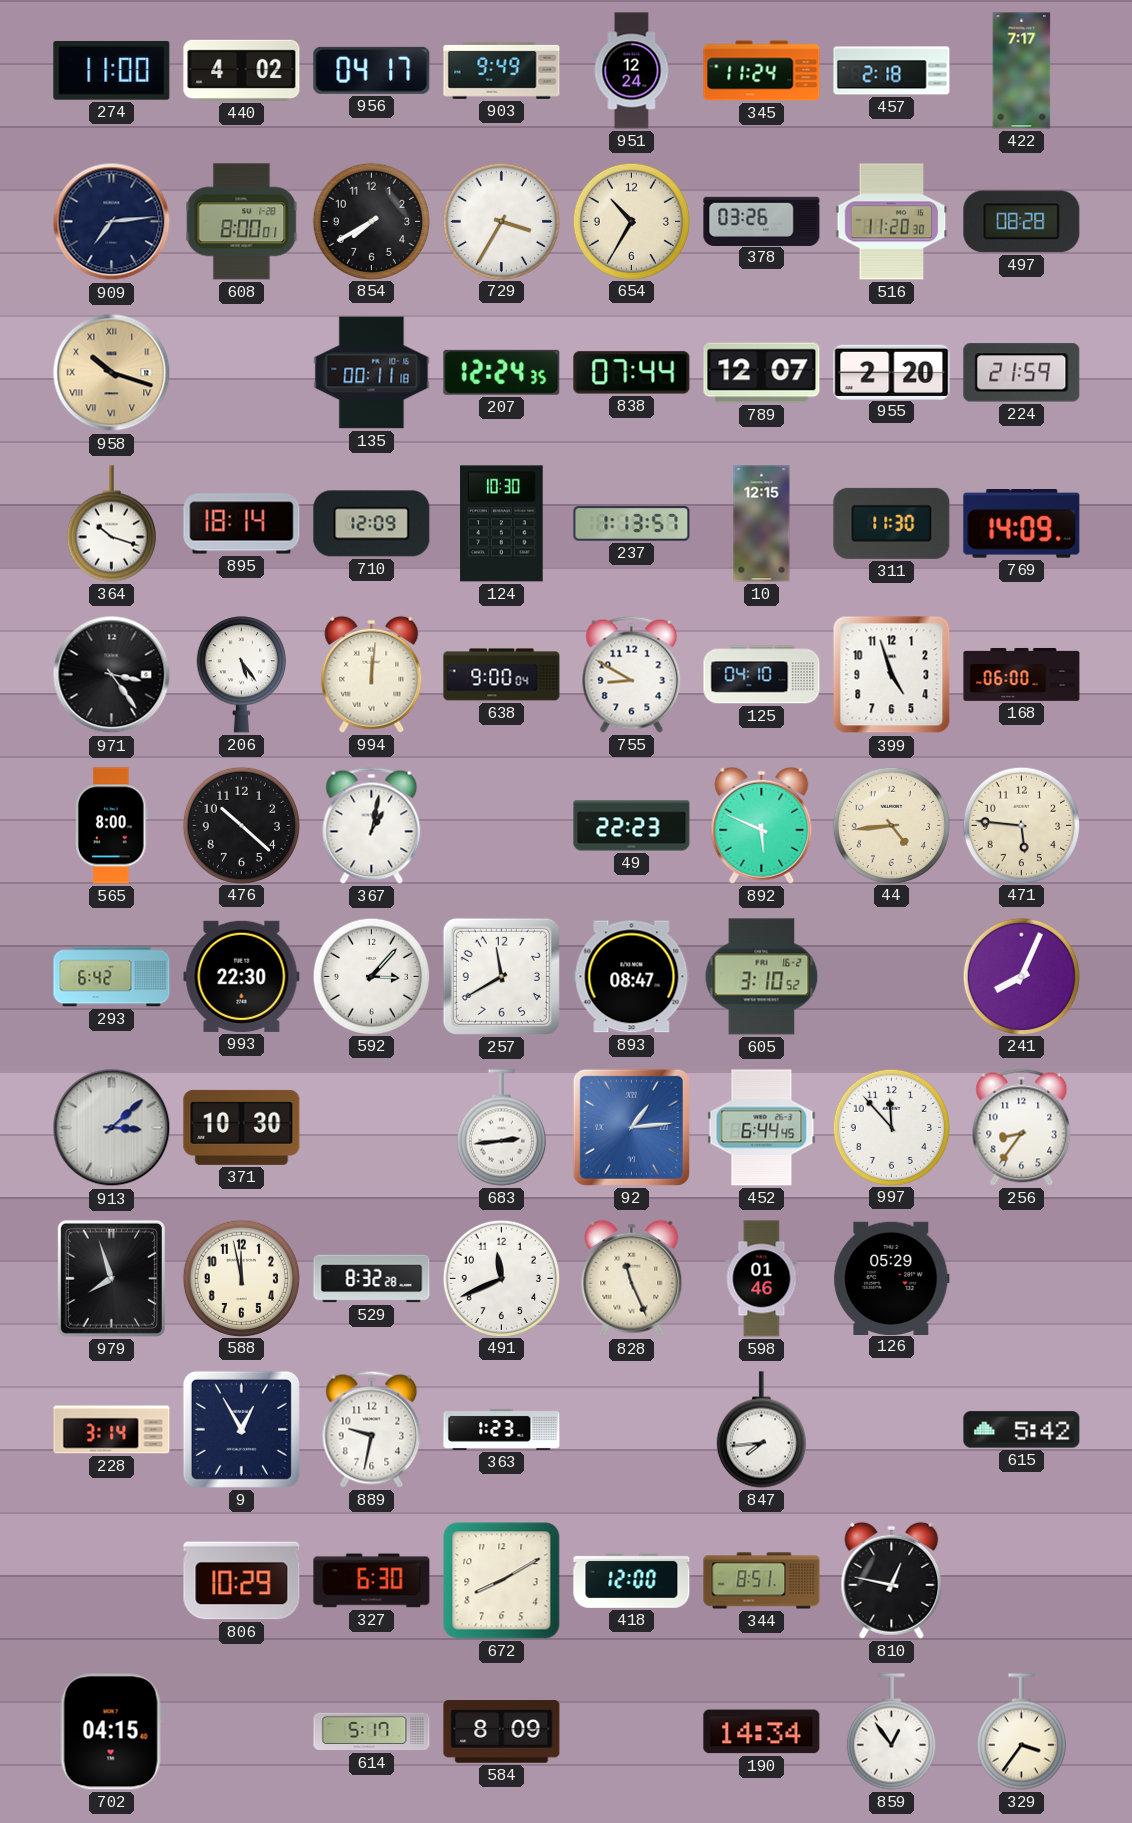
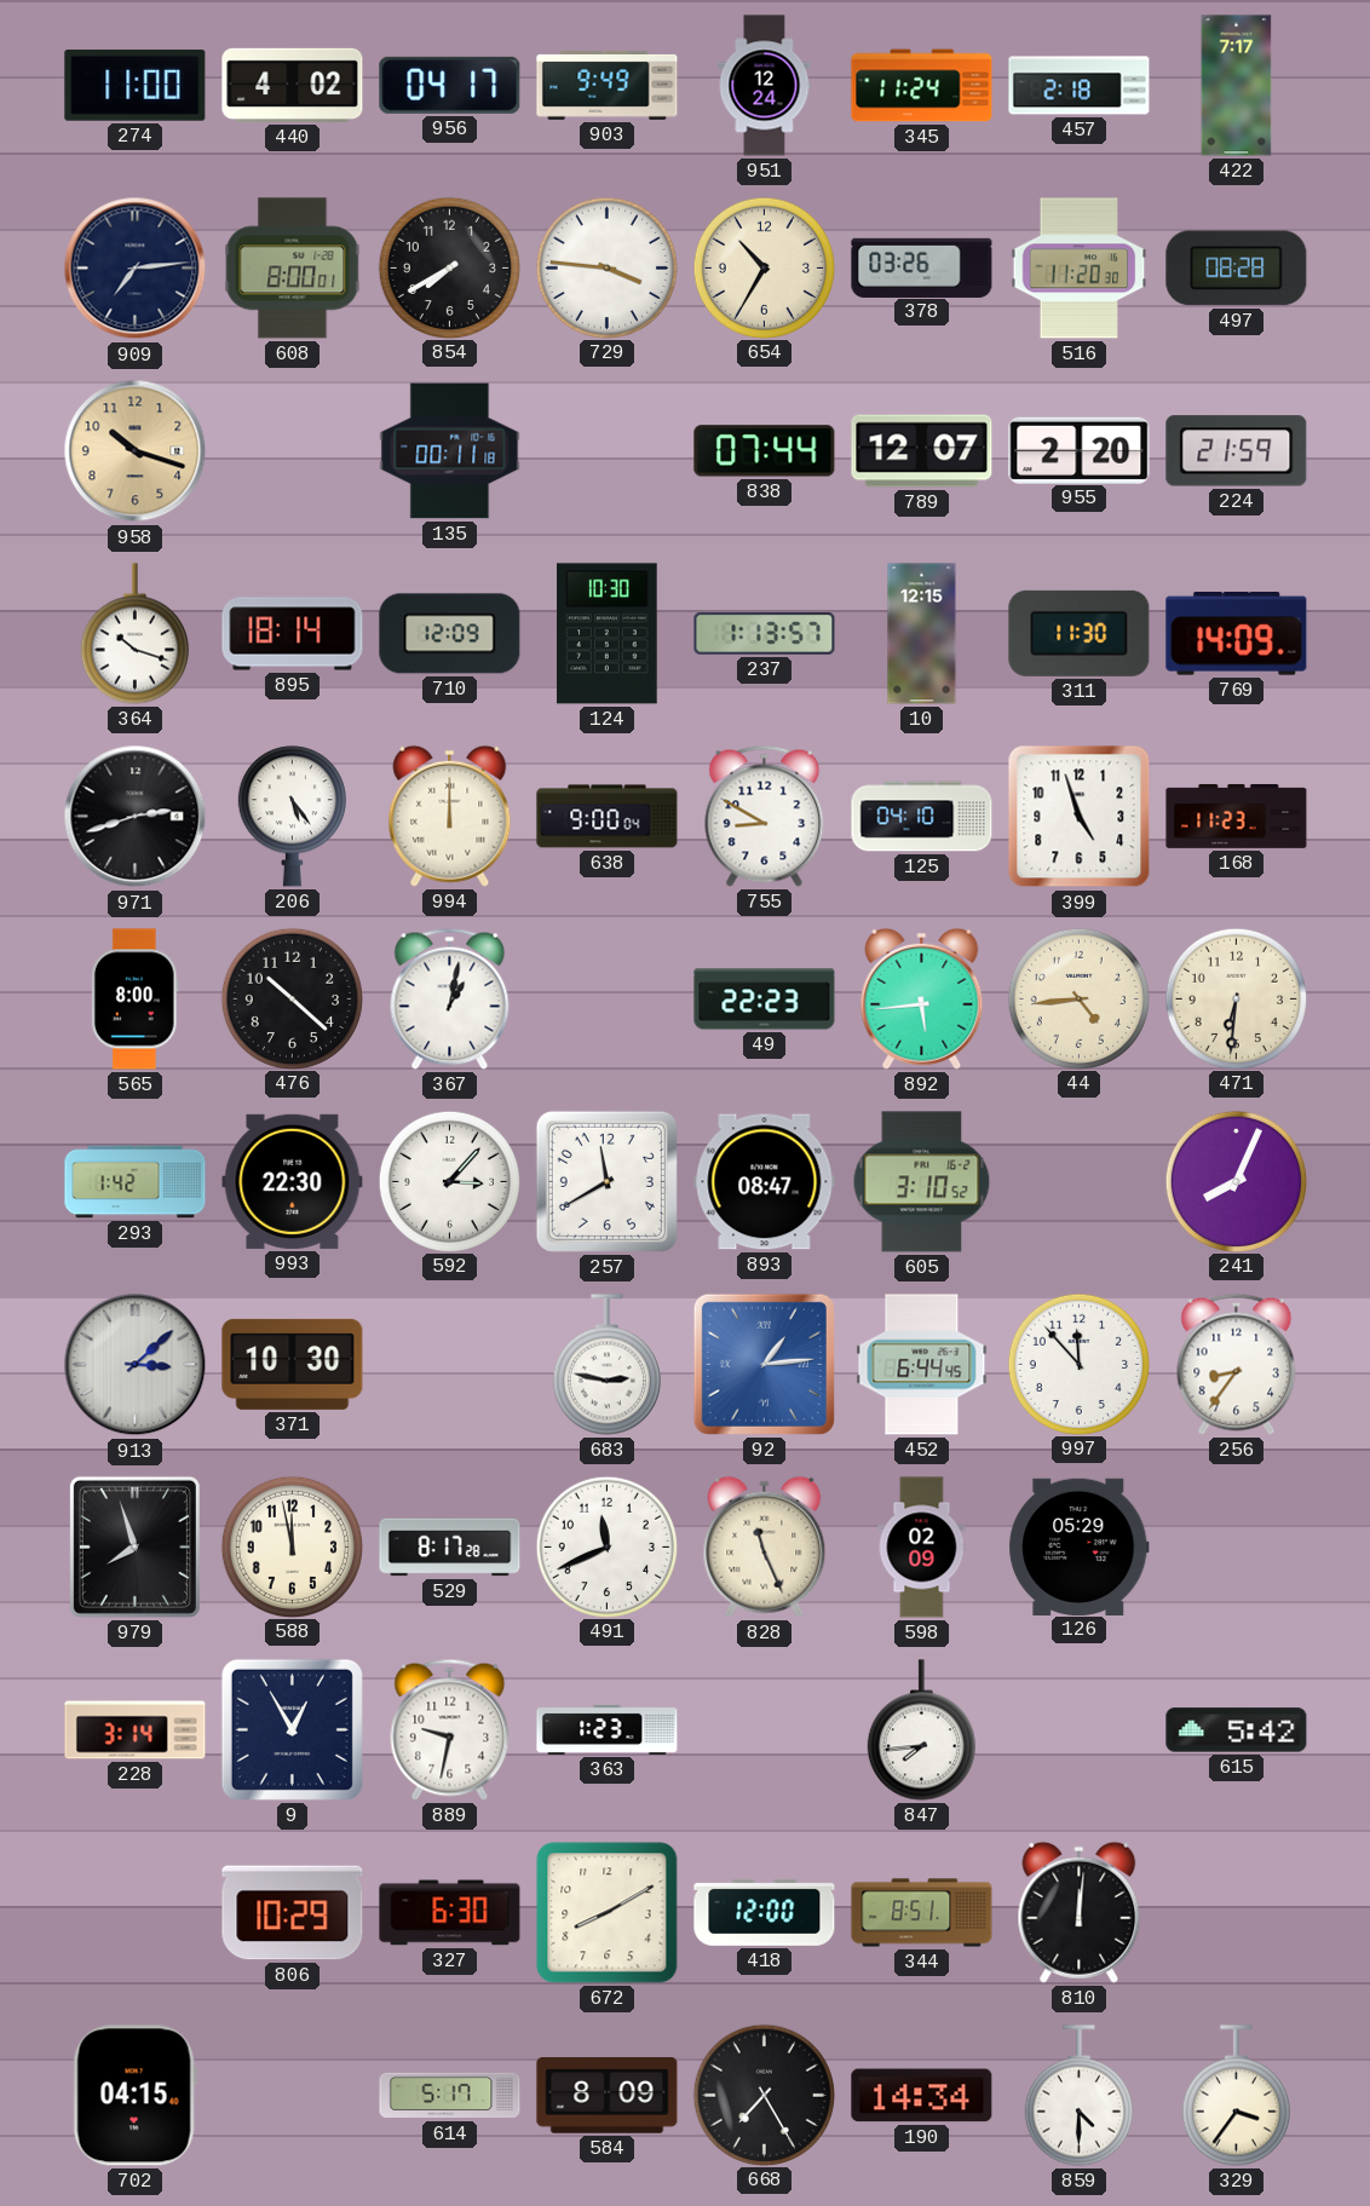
729: 3:35 -> 3:46
958 numerals: Roman -> Arabic
207: 12:24 -> none
971: 3:24 -> 2:42
994: 12:01 -> 12:00
168: 06:00 -> 11:23
892: 5:49 -> 5:44
471: 5:46 -> 6:31
293: 6:42 -> 1:42
683: 2:44 -> 2:47
529: 8:32 -> 8:17
598: 01:46 -> 02:09
810: 12:47 -> 12:01
668: none -> 7:25
859: 12:54 -> 4:30
